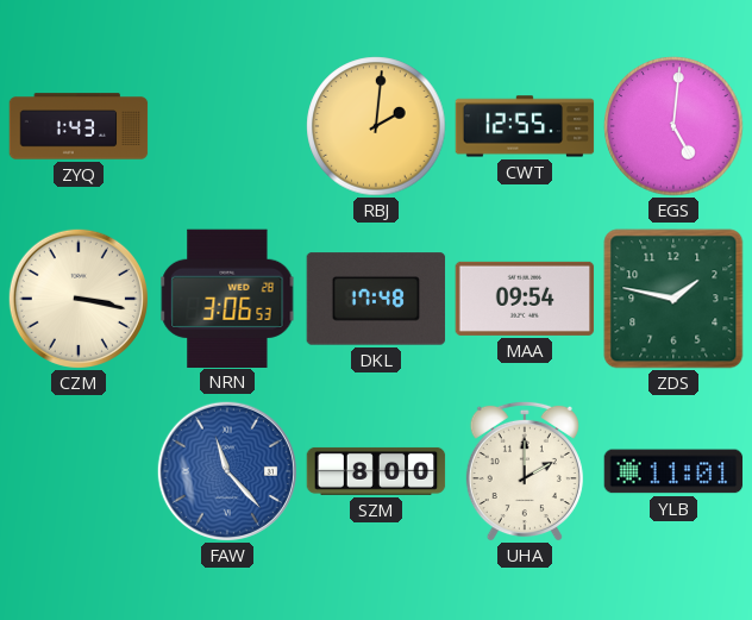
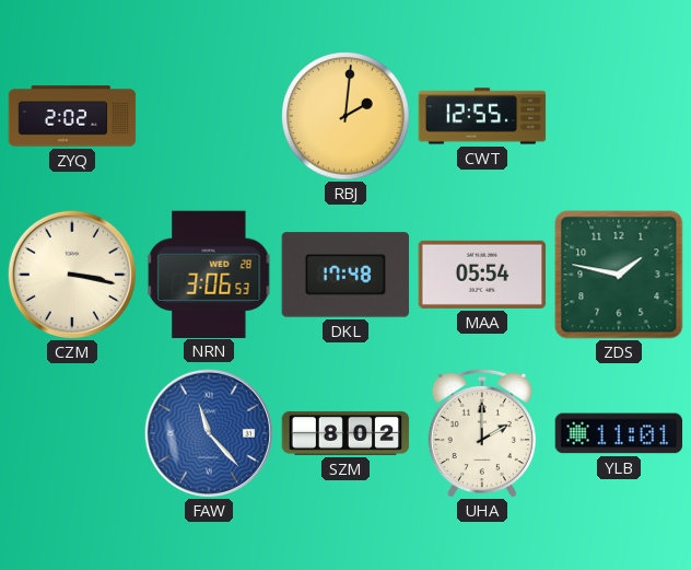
ZYQ: 1:43 -> 2:02
EGS: 5:01 -> none
MAA: 09:54 -> 05:54
SZM: 8:00 -> 8:02
